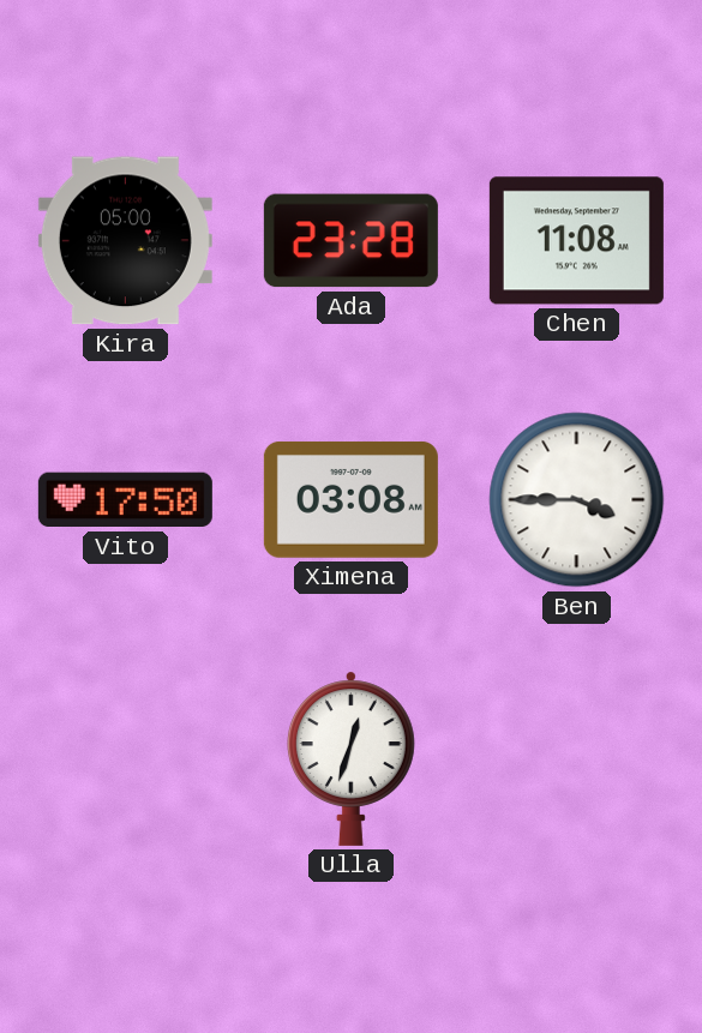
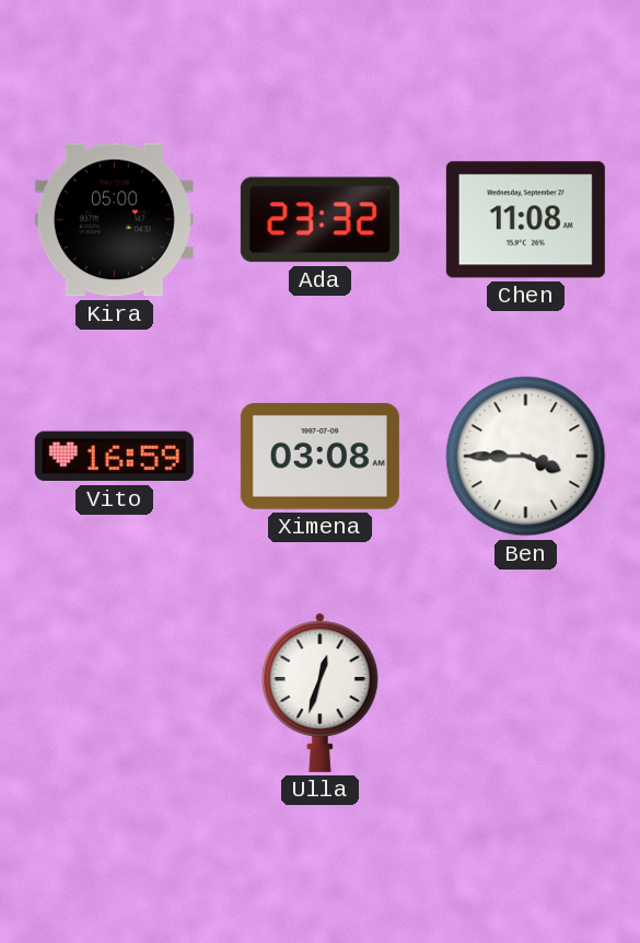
Ada: 23:28 -> 23:32
Vito: 17:50 -> 16:59
